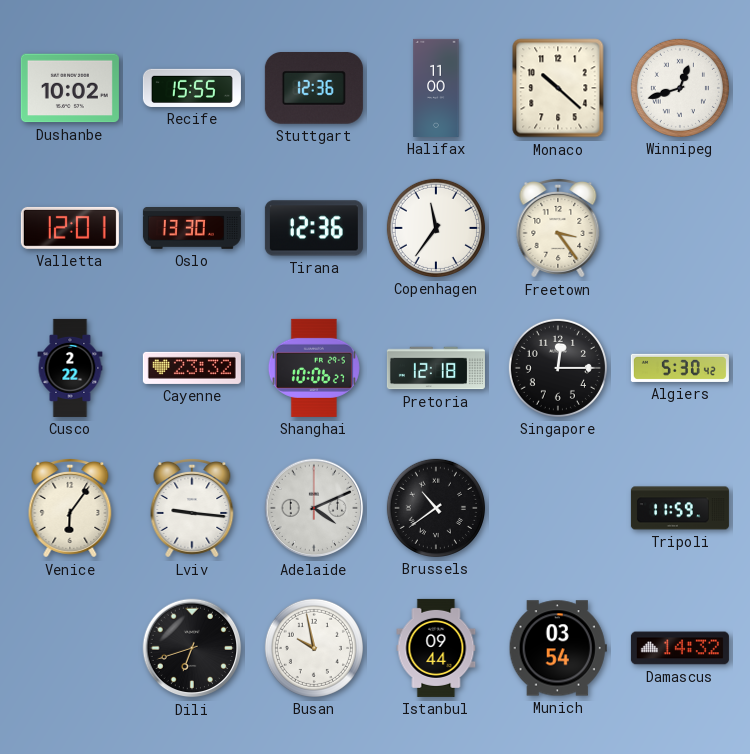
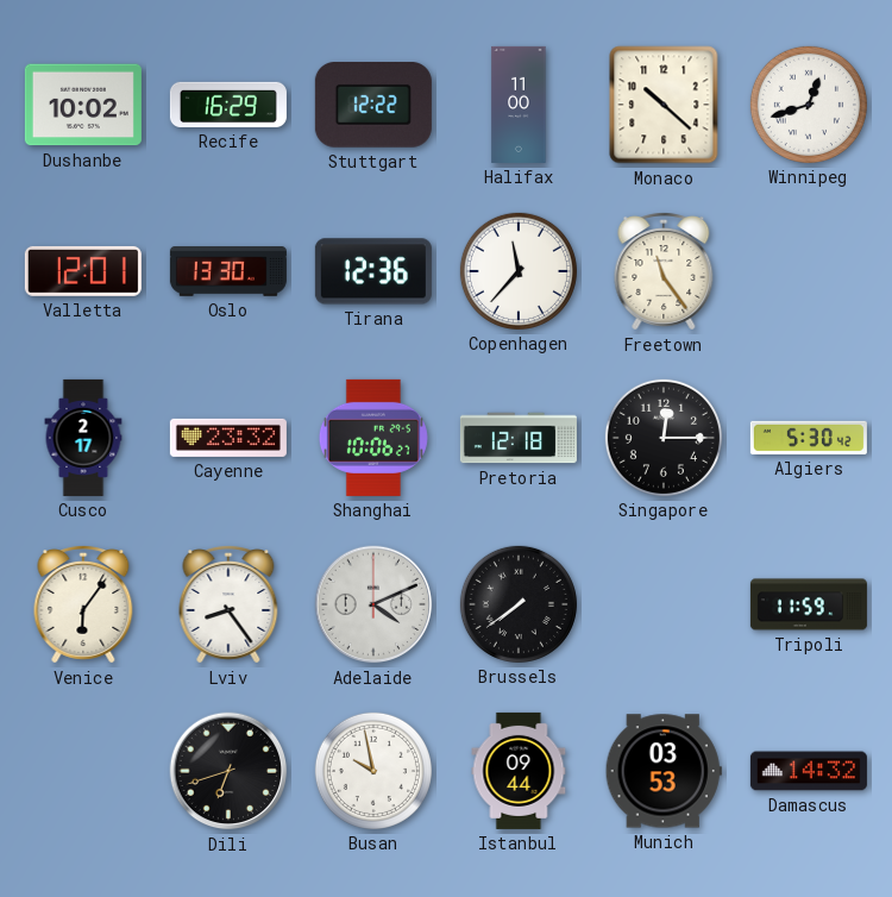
Recife: 15:55 -> 16:29
Stuttgart: 12:36 -> 12:22
Copenhagen: 11:36 -> 11:37
Freetown: 3:24 -> 11:24
Cusco: 2:22 -> 2:17
Lviv: 9:16 -> 8:24
Brussels: 10:39 -> 7:39
Munich: 03:54 -> 03:53
